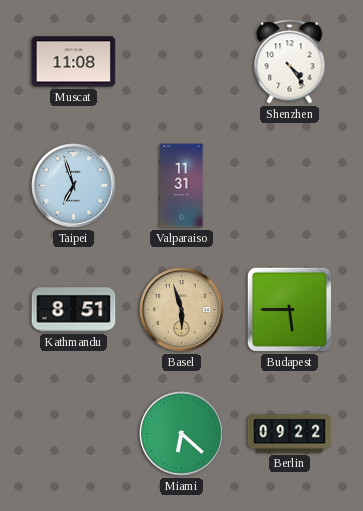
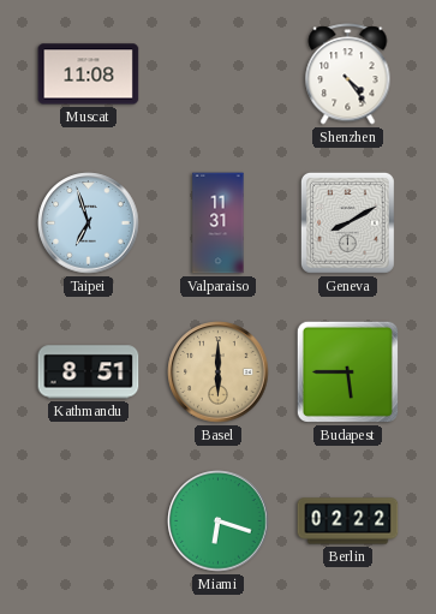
Geneva: none -> 8:10
Basel: 5:57 -> 6:00
Miami: 6:22 -> 6:18
Berlin: 09:22 -> 02:22
